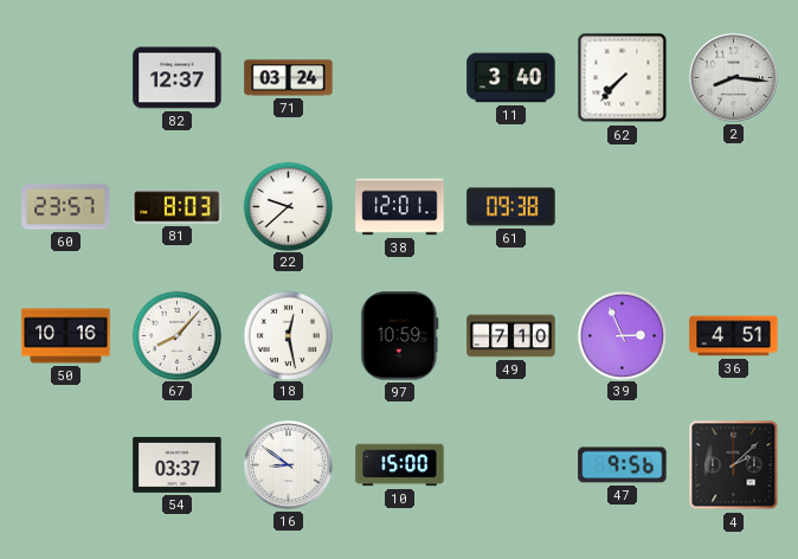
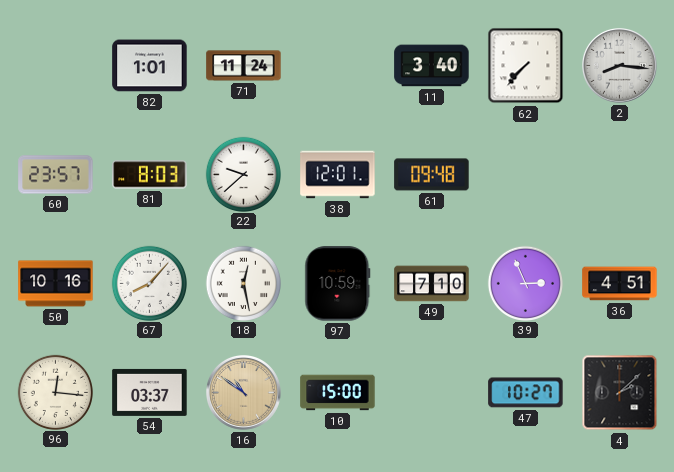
82: 12:37 -> 1:01
71: 03:24 -> 11:24
61: 09:38 -> 09:48
96: none -> 12:16
16: 8:51 -> 10:51
16 dial: white -> champagne
47: 9:56 -> 10:27
